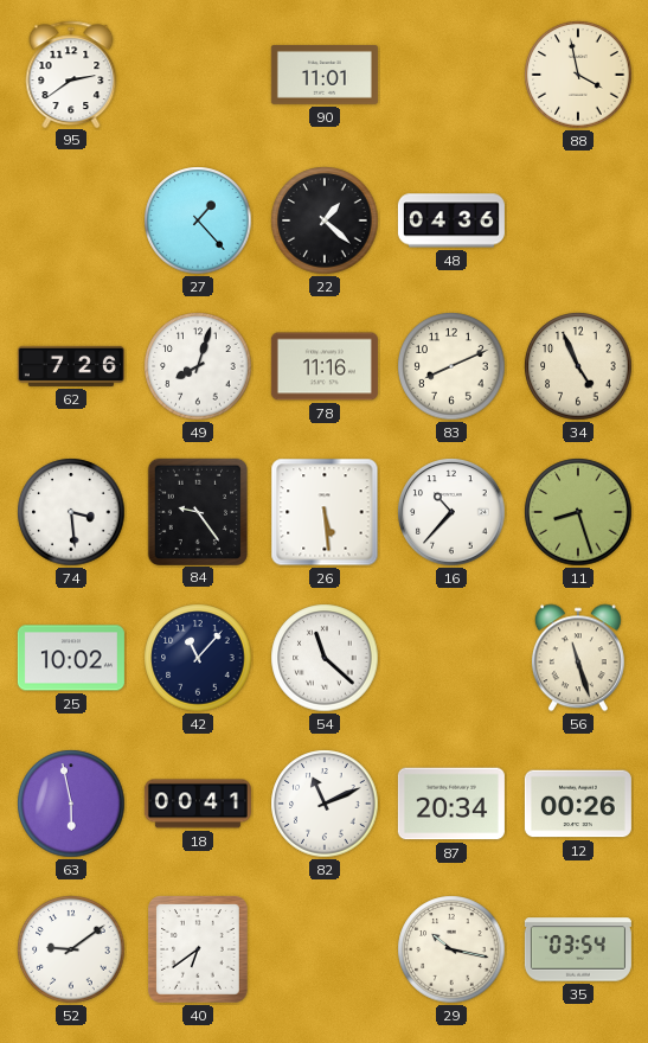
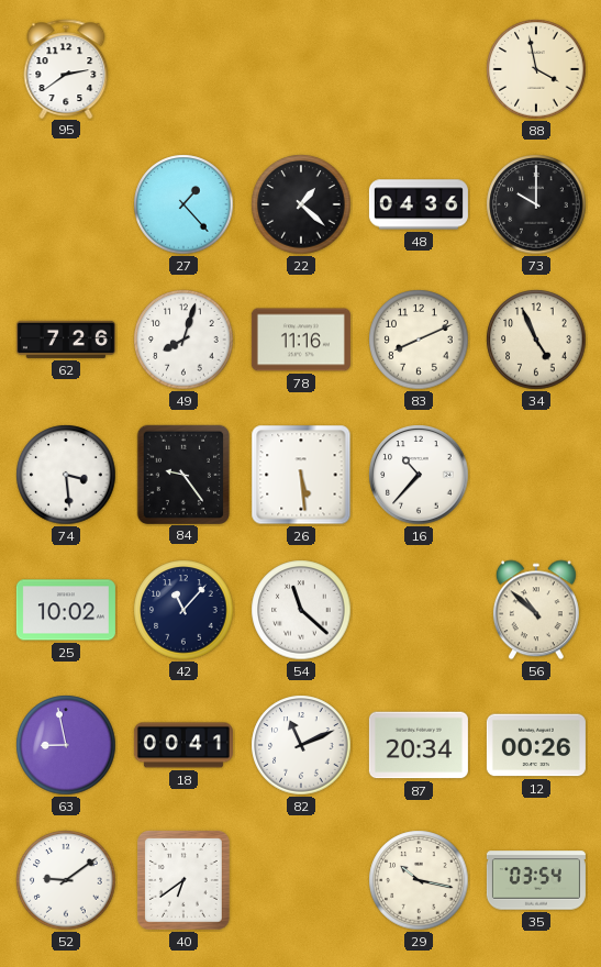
90: 11:01 -> none
73: none -> 10:00
11: 8:27 -> none
56: 11:27 -> 10:52
63: 5:58 -> 8:58
